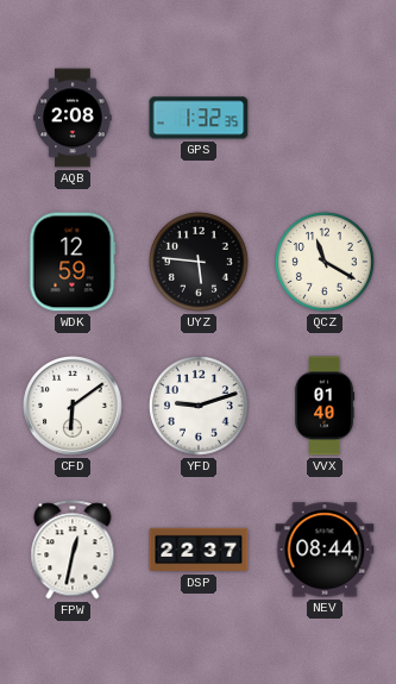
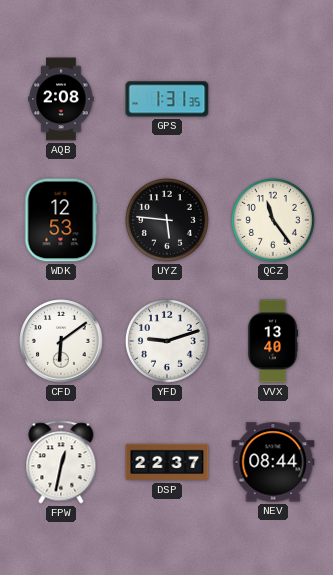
GPS: 1:32 -> 1:31
WDK: 12:59 -> 12:53
QCZ: 11:20 -> 11:24
VVX: 01:40 -> 13:40
